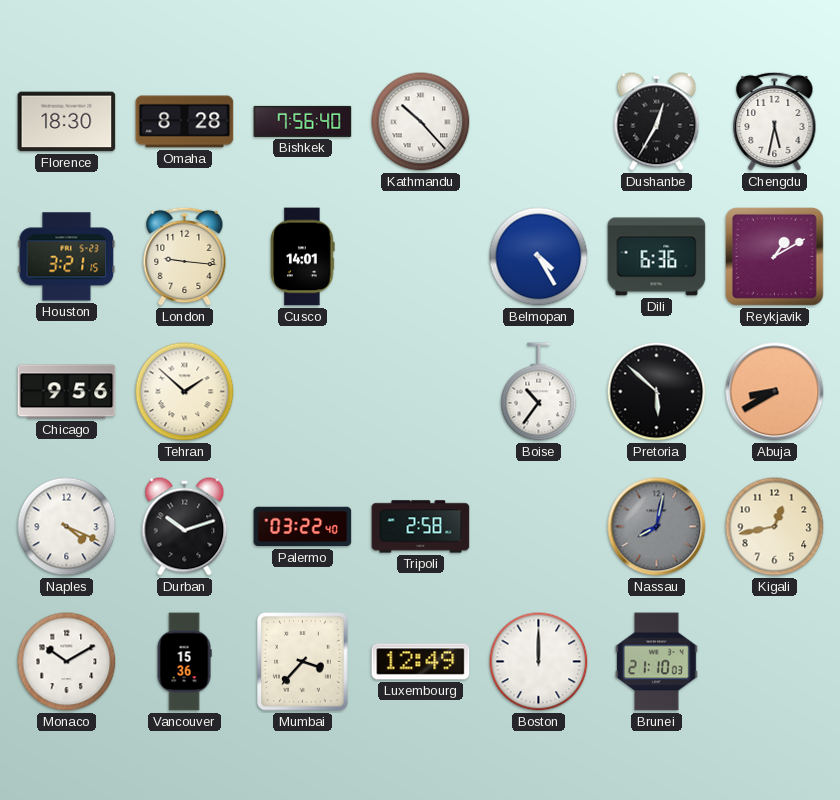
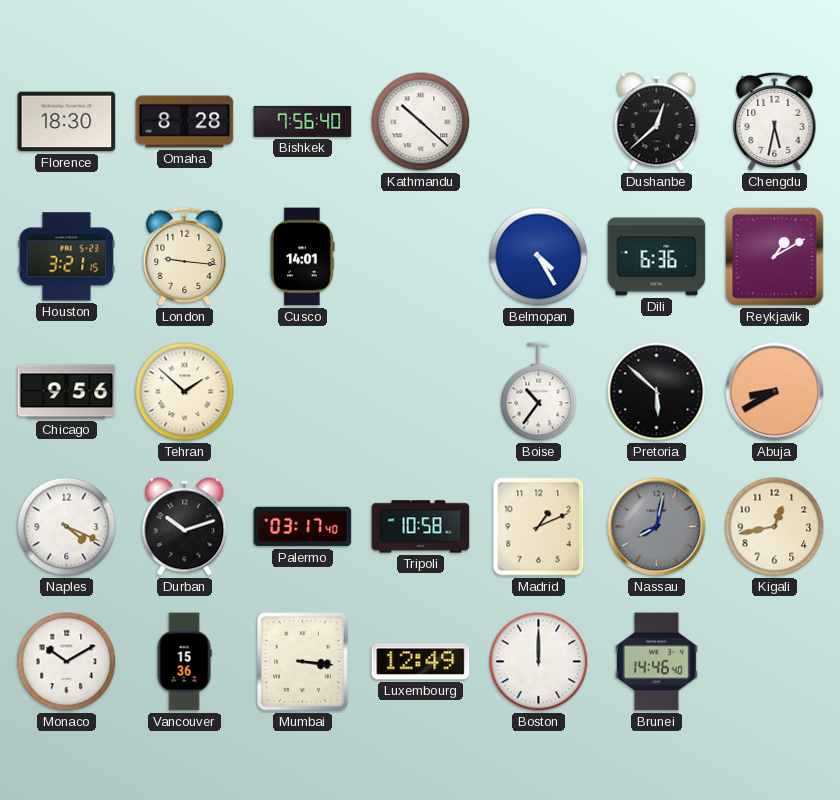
Kathmandu: 10:23 -> 10:22
Dushanbe: 12:35 -> 12:38
Palermo: 03:22 -> 03:17
Tripoli: 2:58 -> 10:58
Madrid: none -> 1:11
Mumbai: 3:37 -> 3:16
Brunei: 21:10 -> 14:46
